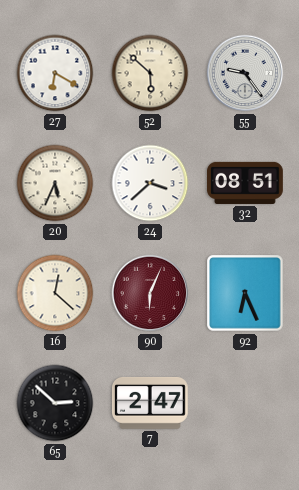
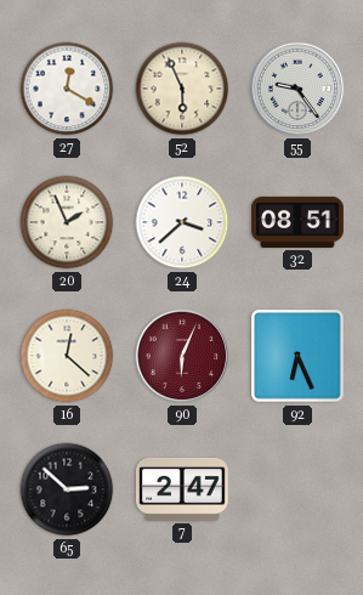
27: 6:20 -> 12:20
52: 5:52 -> 5:56
20: 5:34 -> 1:56
